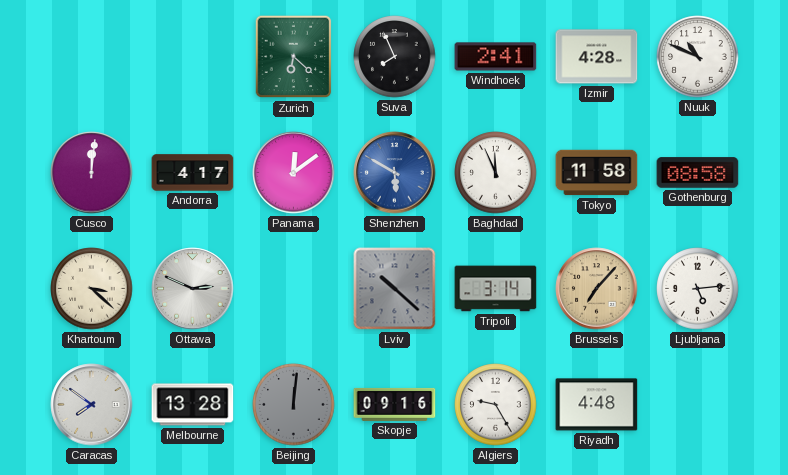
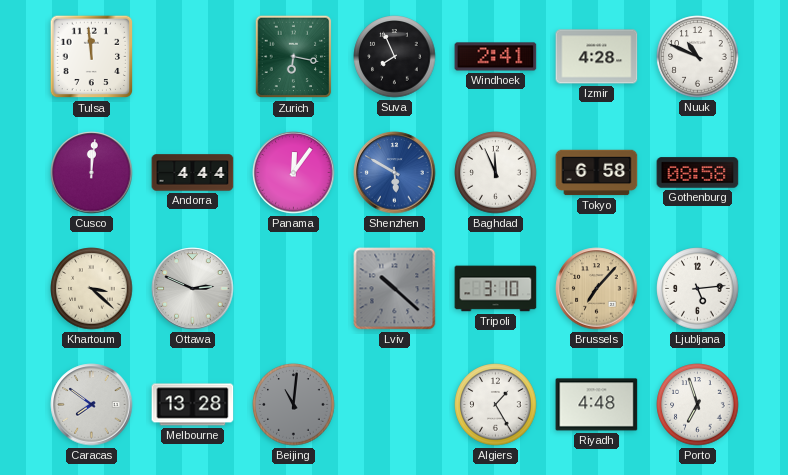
Tulsa: none -> 11:59
Zurich: 6:22 -> 6:17
Andorra: 4:17 -> 4:44
Panama: 12:09 -> 12:06
Tokyo: 11:58 -> 6:58
Tripoli: 3:14 -> 3:10
Beijing: 12:01 -> 11:01
Skopje: 09:16 -> none
Algiers: 9:25 -> 1:25
Porto: none -> 6:57
